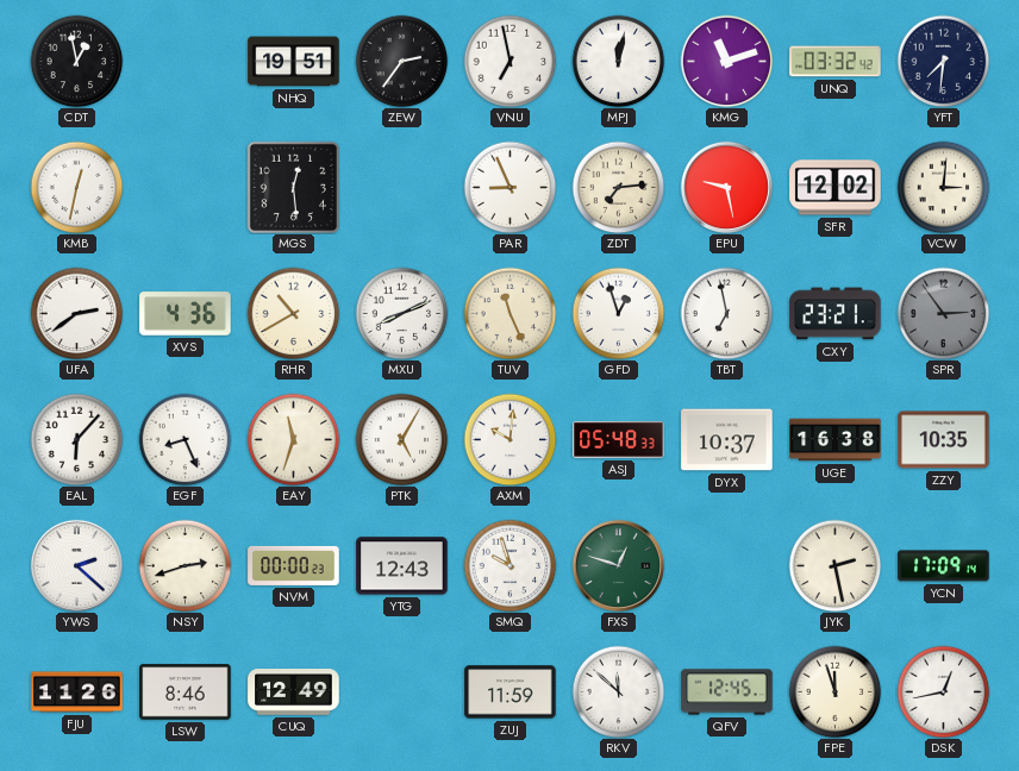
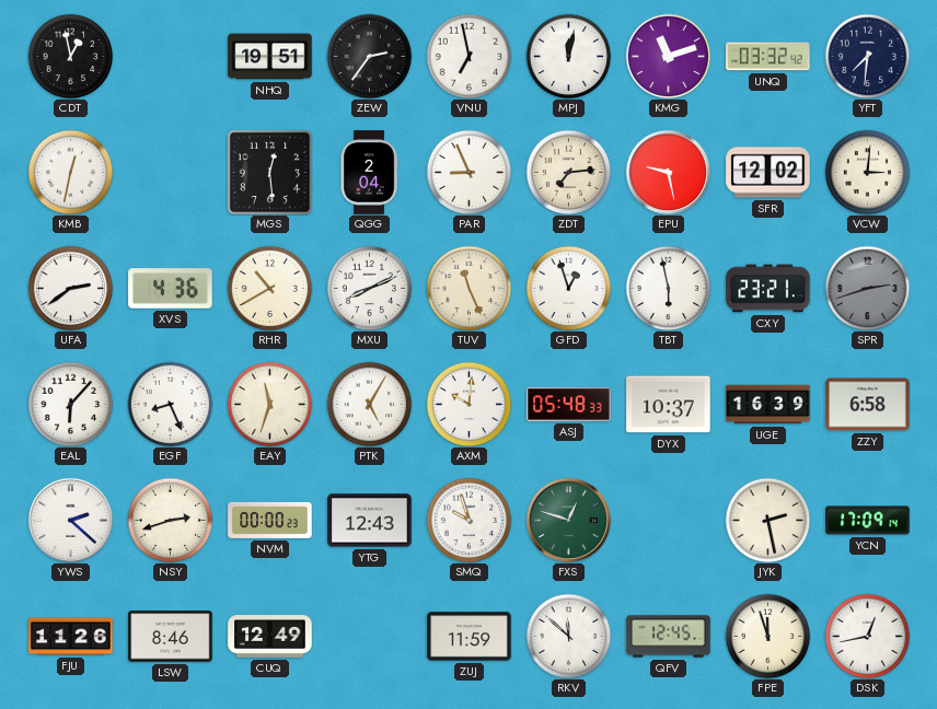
QGG: none -> 2:04
TBT: 6:58 -> 5:58
SPR: 2:54 -> 2:42
UGE: 16:38 -> 16:39
ZZY: 10:35 -> 6:58
